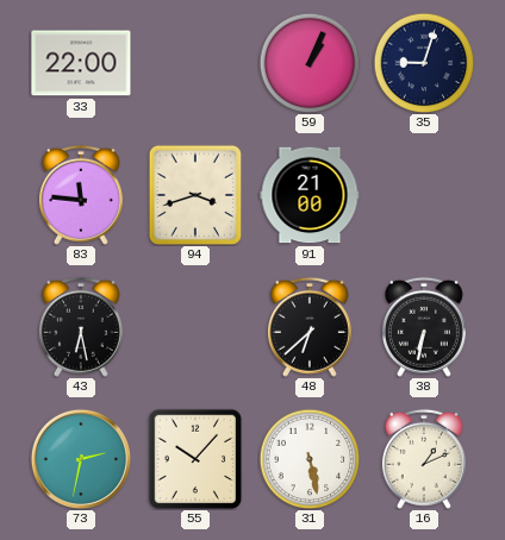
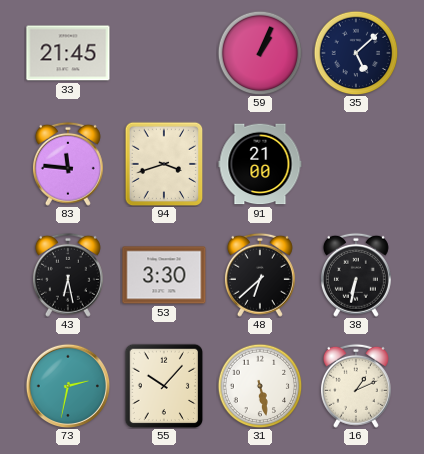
33: 22:00 -> 21:45
35: 9:03 -> 5:08
53: none -> 3:30
